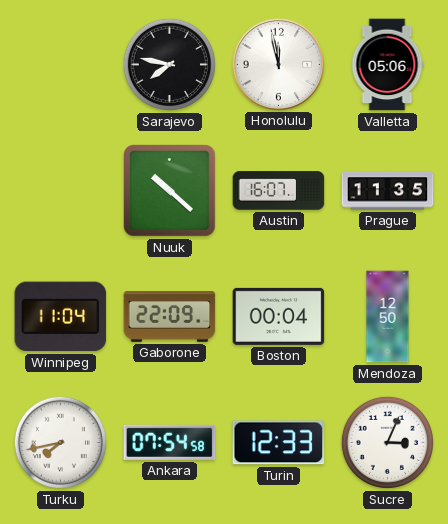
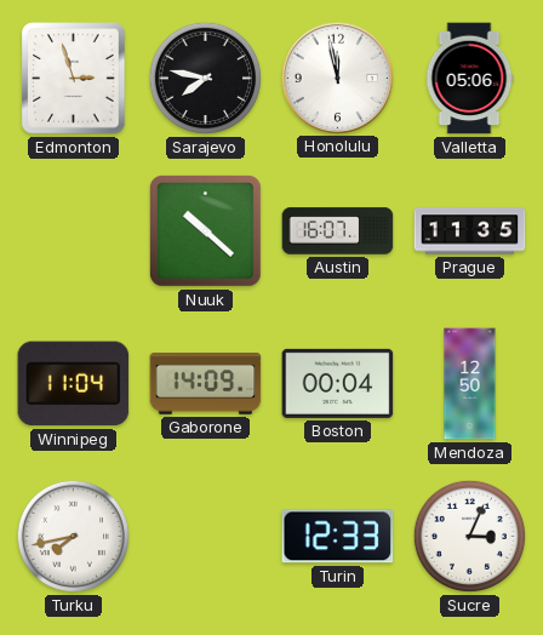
Edmonton: none -> 2:57
Gaborone: 22:09 -> 14:09
Ankara: 07:54 -> none
